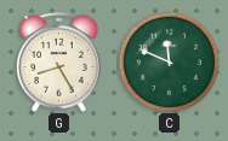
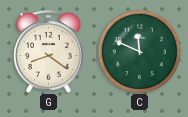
G: 8:25 -> 8:21
